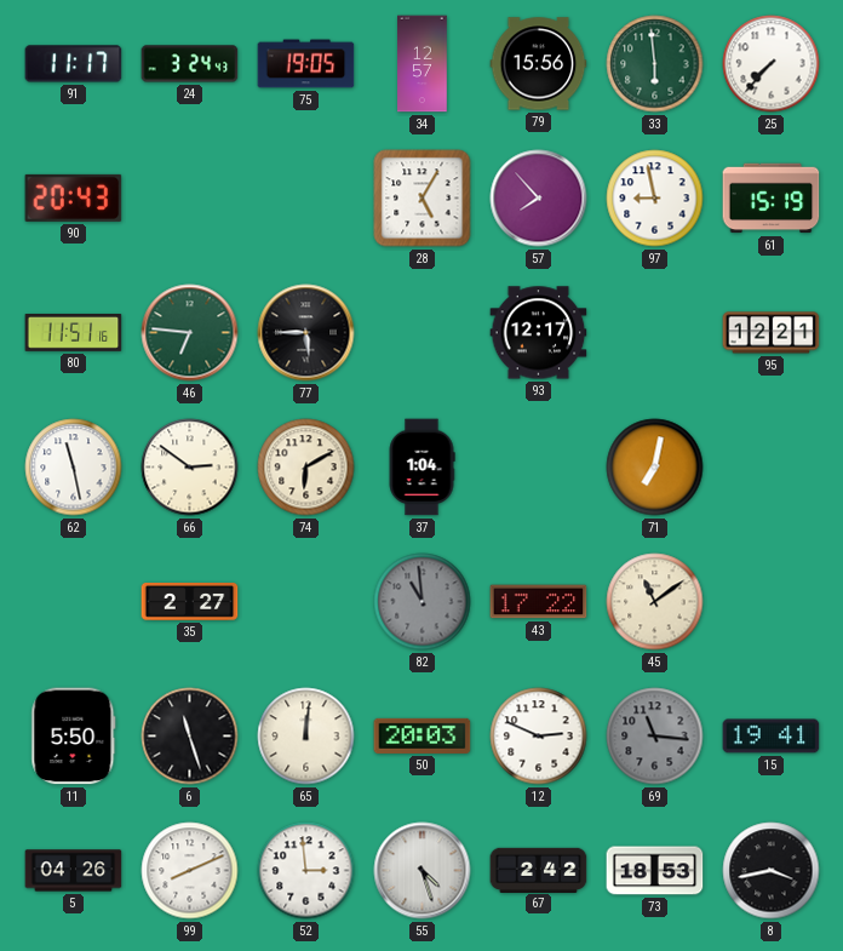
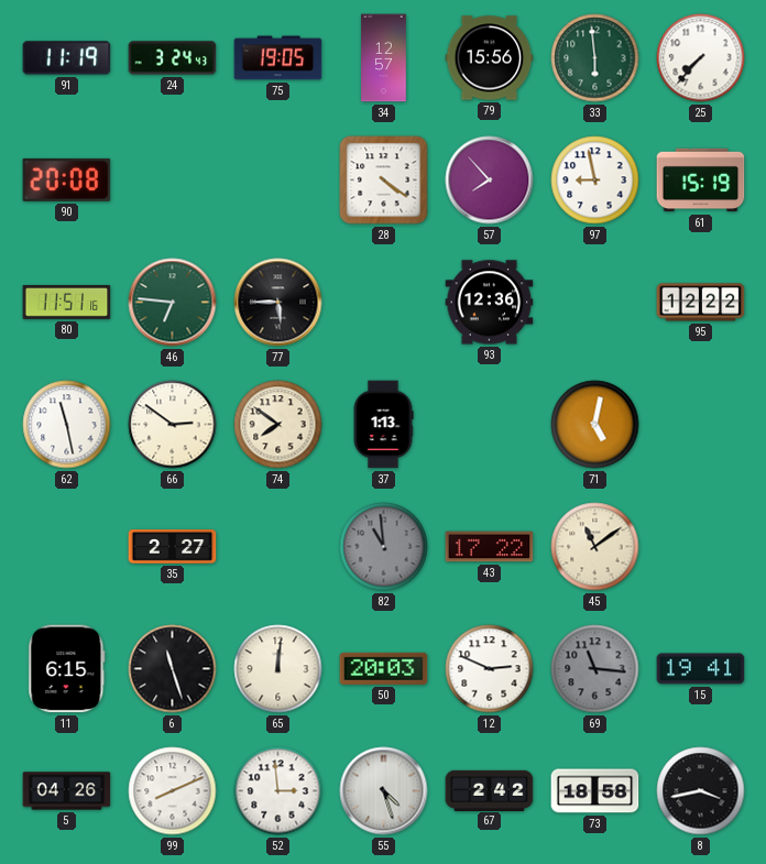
91: 11:17 -> 11:19
90: 20:43 -> 20:08
28: 5:05 -> 4:21
93: 12:17 -> 12:36
95: 12:21 -> 12:22
74: 6:10 -> 7:51
37: 1:04 -> 1:13
71: 7:02 -> 5:02
11: 5:50 -> 6:15
73: 18:53 -> 18:58
